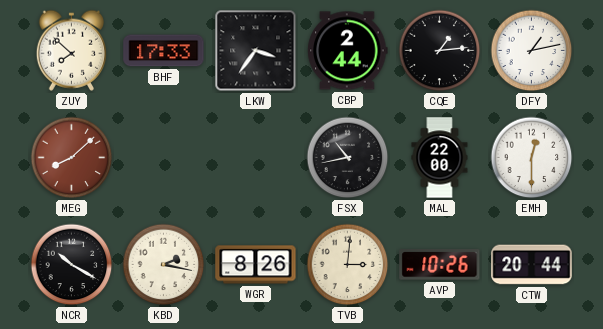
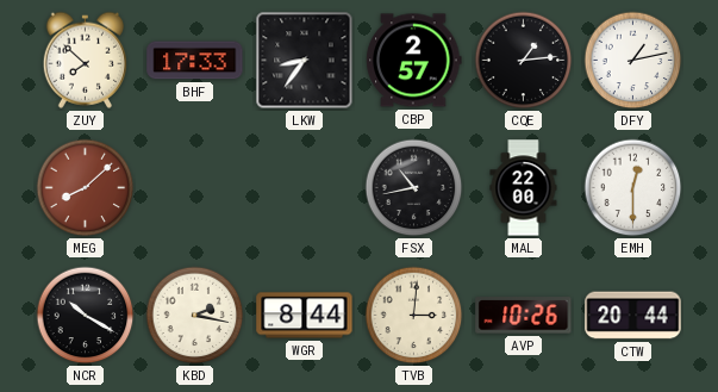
LKW: 3:36 -> 8:36
CBP: 2:44 -> 2:57
WGR: 8:26 -> 8:44
